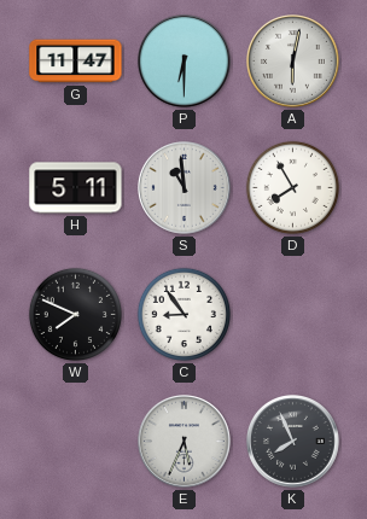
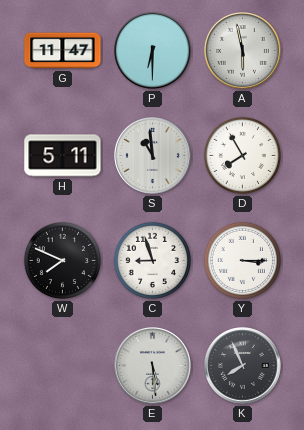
A: 6:02 -> 5:58
C: 8:54 -> 8:57
Y: none -> 3:15
E: 5:34 -> 5:29
